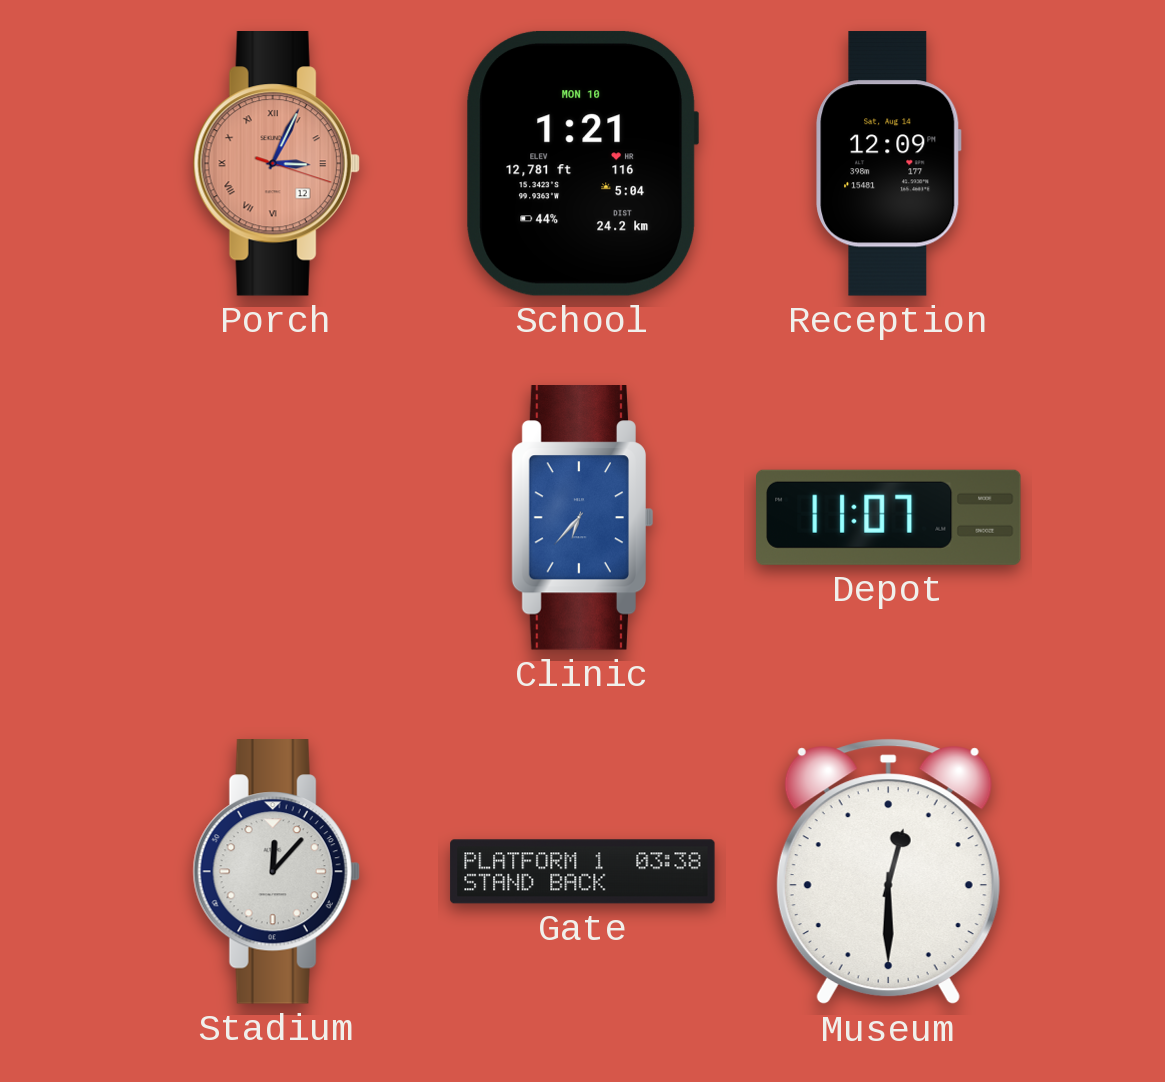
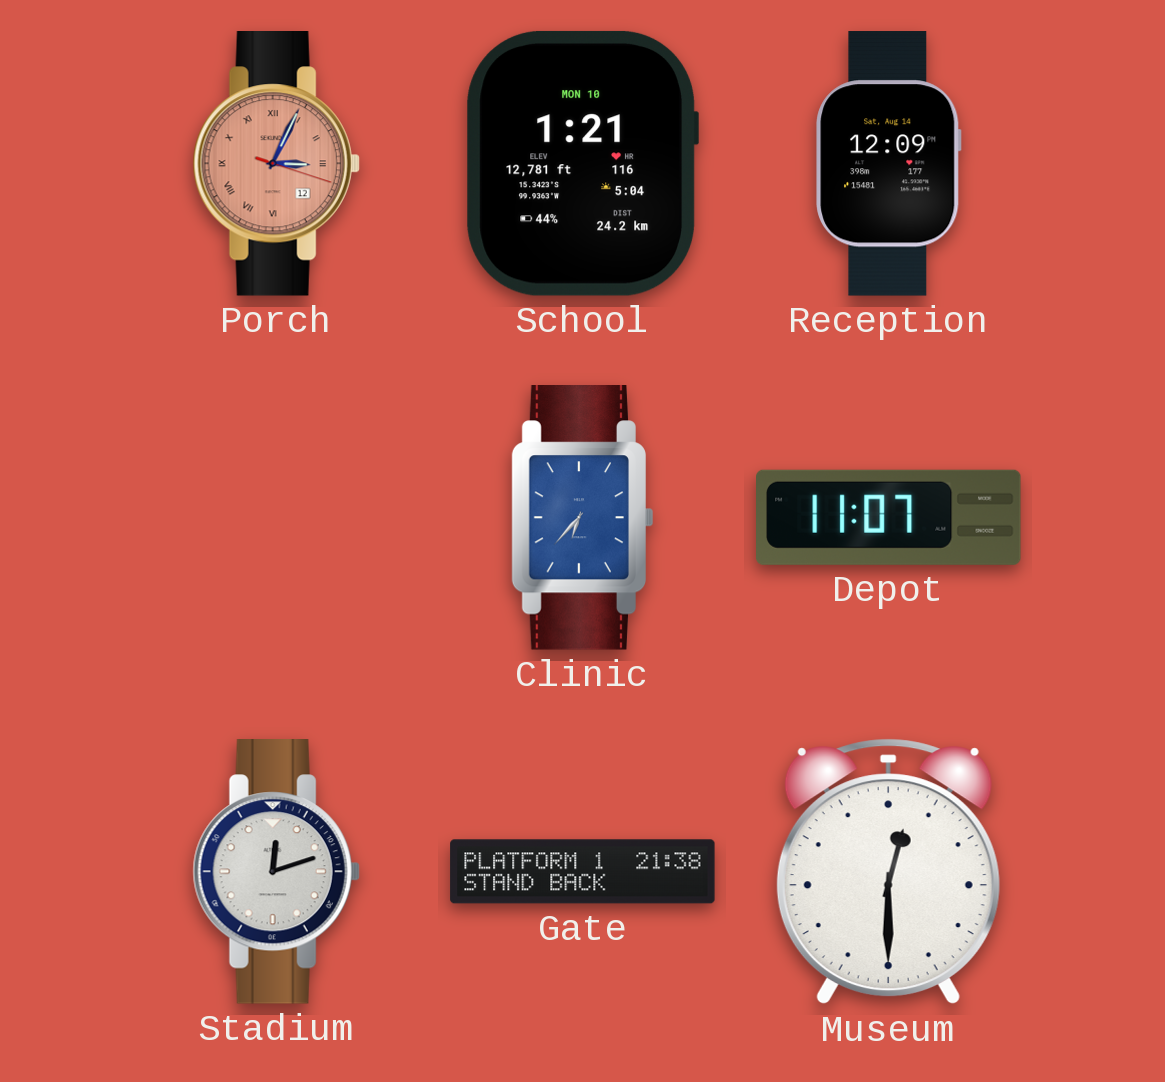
Stadium: 12:07 -> 12:12
Gate: 03:38 -> 21:38
